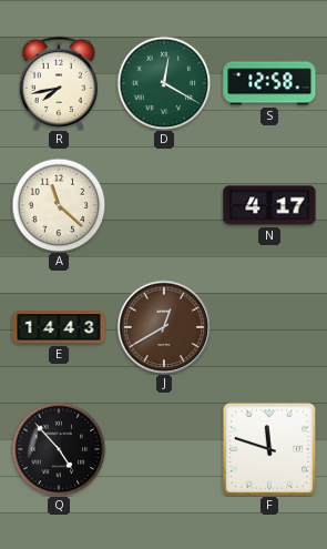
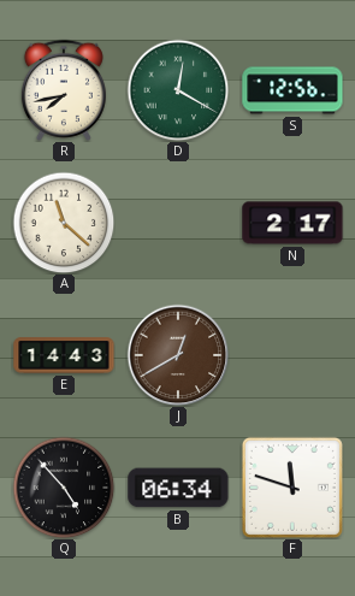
S: 12:58 -> 12:56
N: 4:17 -> 2:17
B: none -> 06:34
